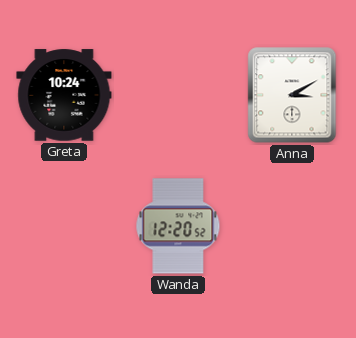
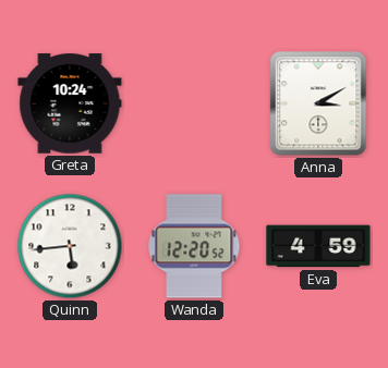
Quinn: none -> 5:44
Eva: none -> 4:59
